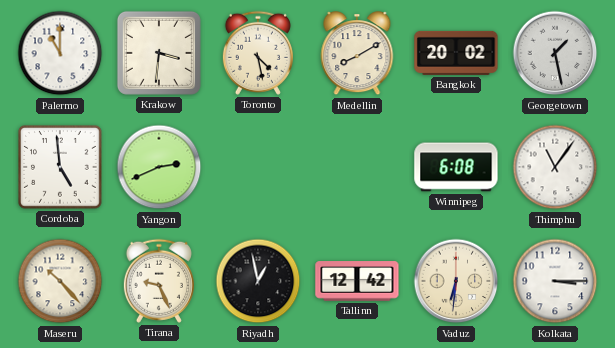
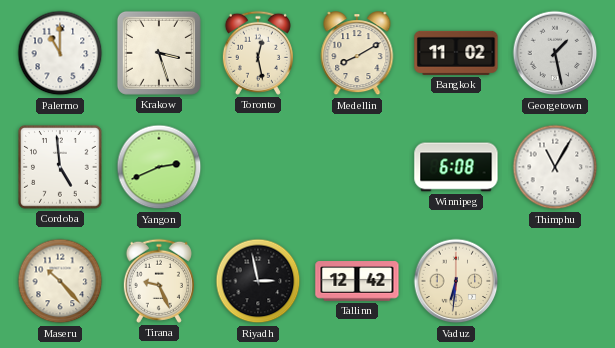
Krakow: 3:31 -> 3:27
Toronto: 4:28 -> 12:28
Bangkok: 20:02 -> 11:02
Thimphu: 11:06 -> 11:05
Riyadh: 12:58 -> 2:58
Kolkata: 3:15 -> none
